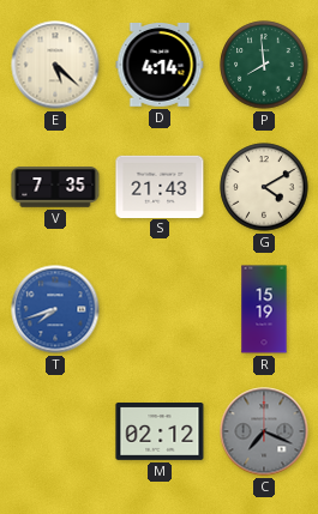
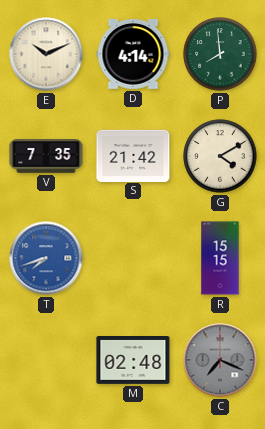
E: 5:22 -> 10:11
S: 21:43 -> 21:42
R: 15:19 -> 15:15
M: 02:12 -> 02:48
